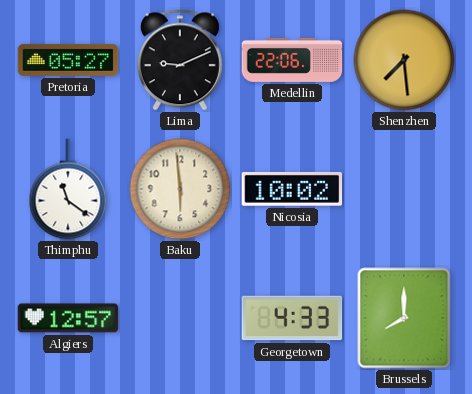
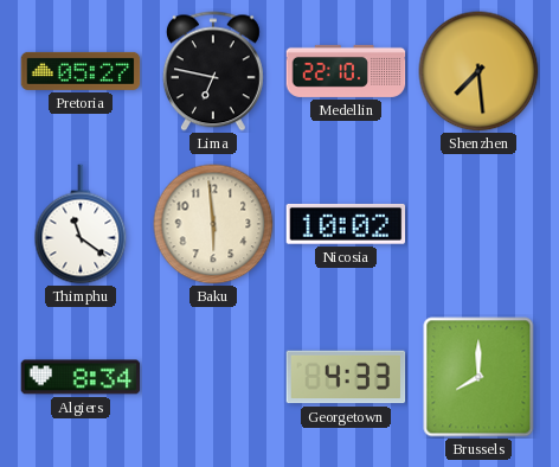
Lima: 9:11 -> 6:47
Medellin: 22:06 -> 22:10
Algiers: 12:57 -> 8:34
